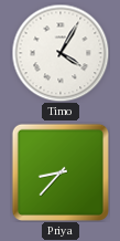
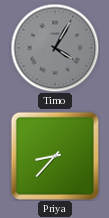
Timo dial: white -> grey
